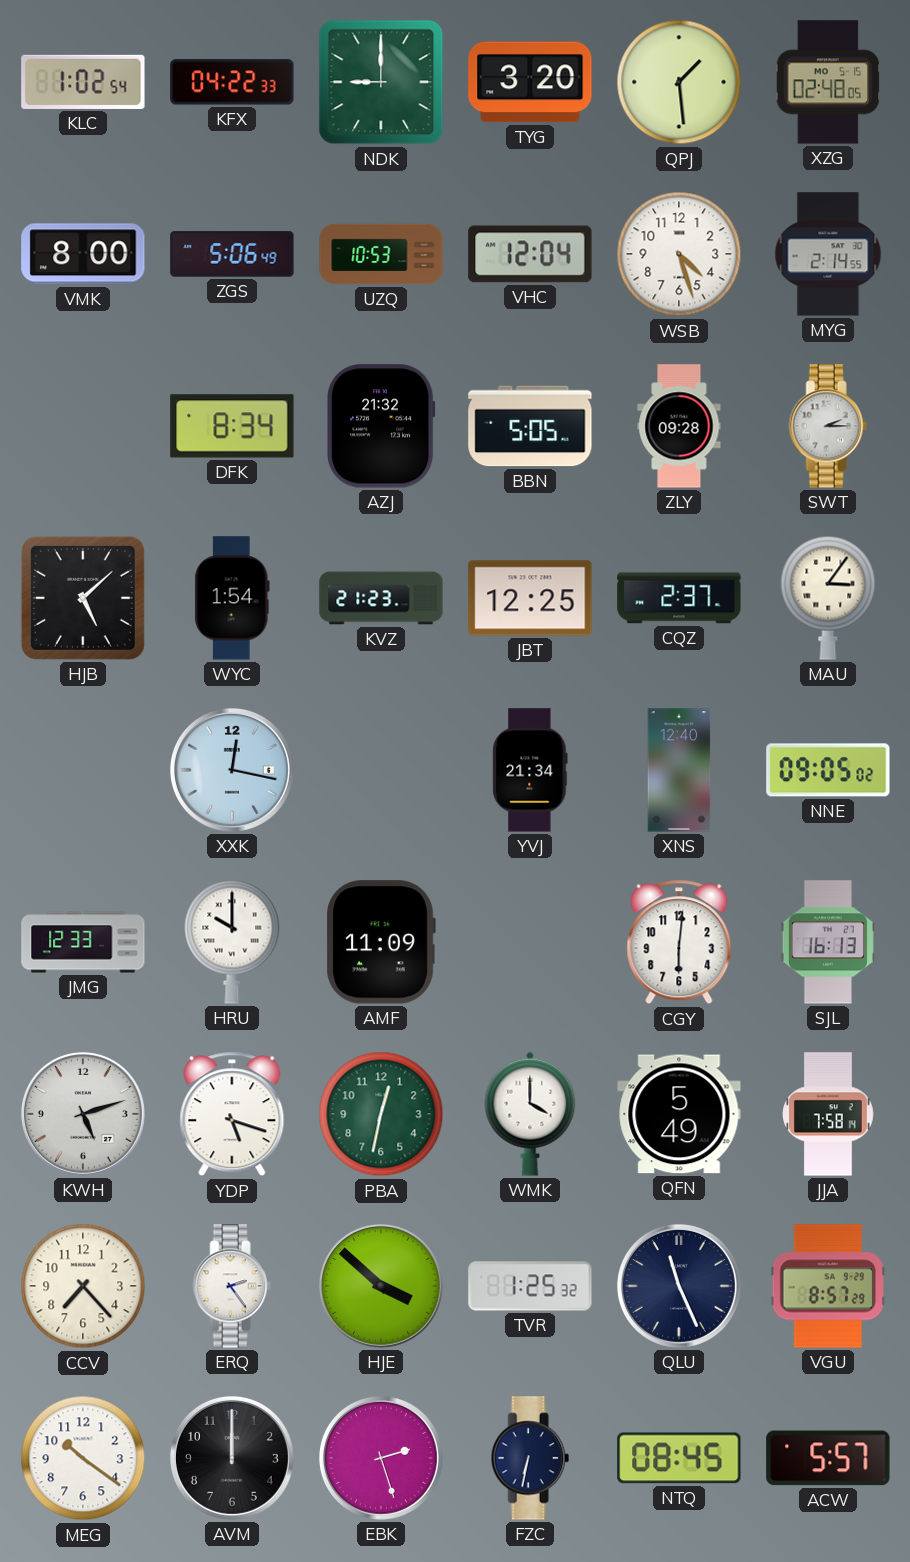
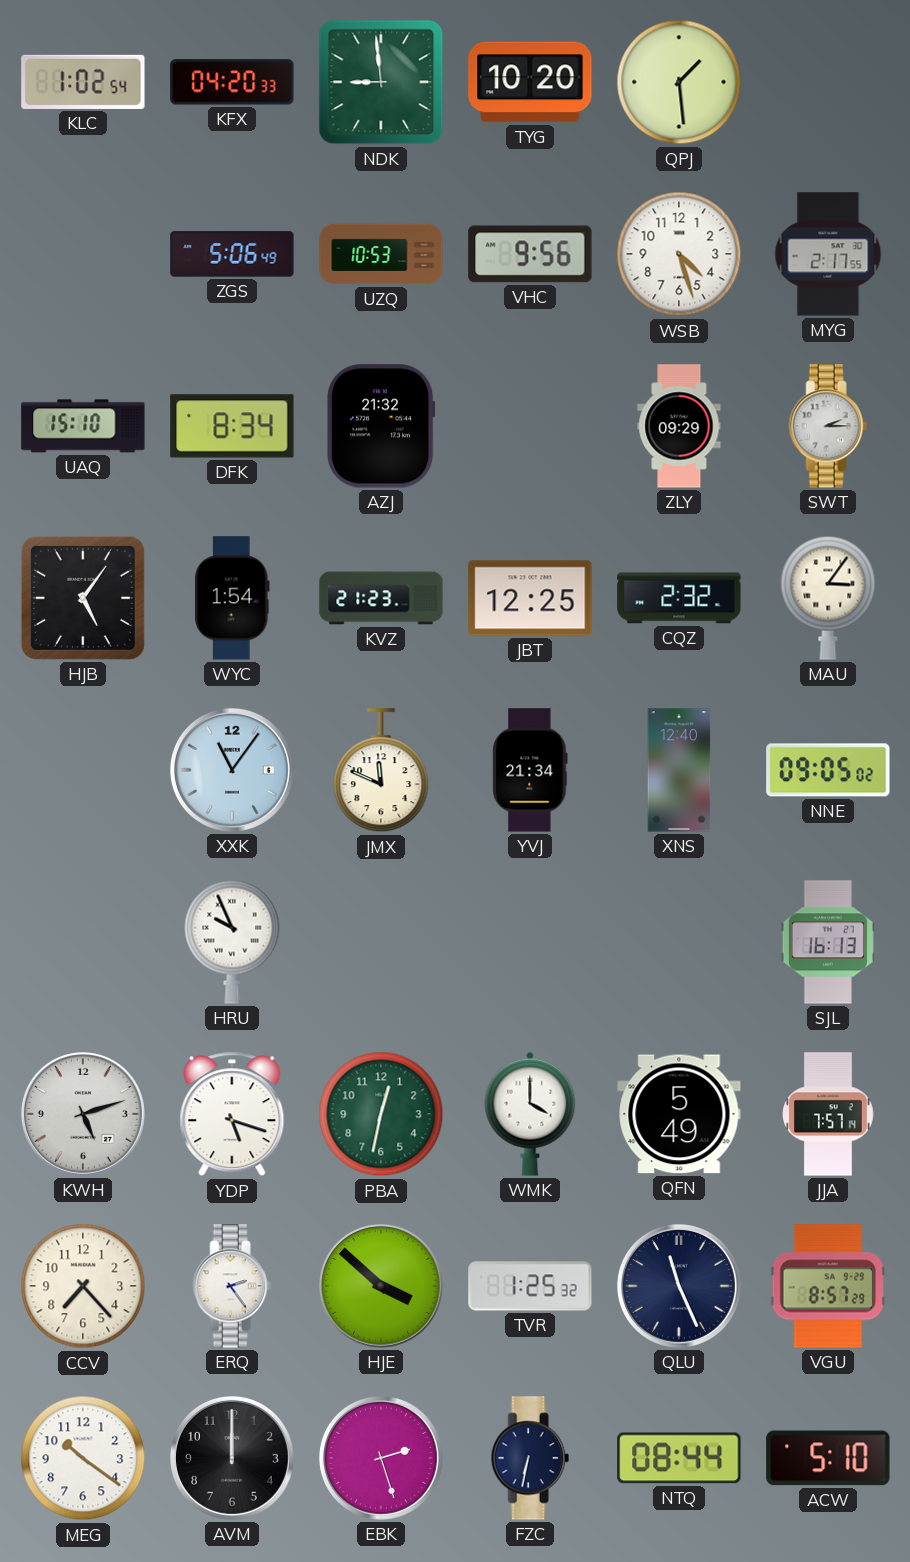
KFX: 04:22 -> 04:20
NDK: 9:00 -> 8:59
TYG: 3:20 -> 10:20
XZG: 02:48 -> none
VMK: 8:00 -> none
VHC: 12:04 -> 9:56
MYG: 2:14 -> 2:17
UAQ: none -> 15:10
BBN: 5:05 -> none
ZLY: 09:28 -> 09:29
HJB: 5:08 -> 5:06
CQZ: 2:37 -> 2:32
XXK: 12:17 -> 11:06
JMX: none -> 11:49
JMG: 12:33 -> none
HRU: 10:00 -> 9:56
AMF: 11:09 -> none
CGY: 6:01 -> none
JJA: 7:58 -> 7:57
NTQ: 08:45 -> 08:44
ACW: 5:57 -> 5:10
